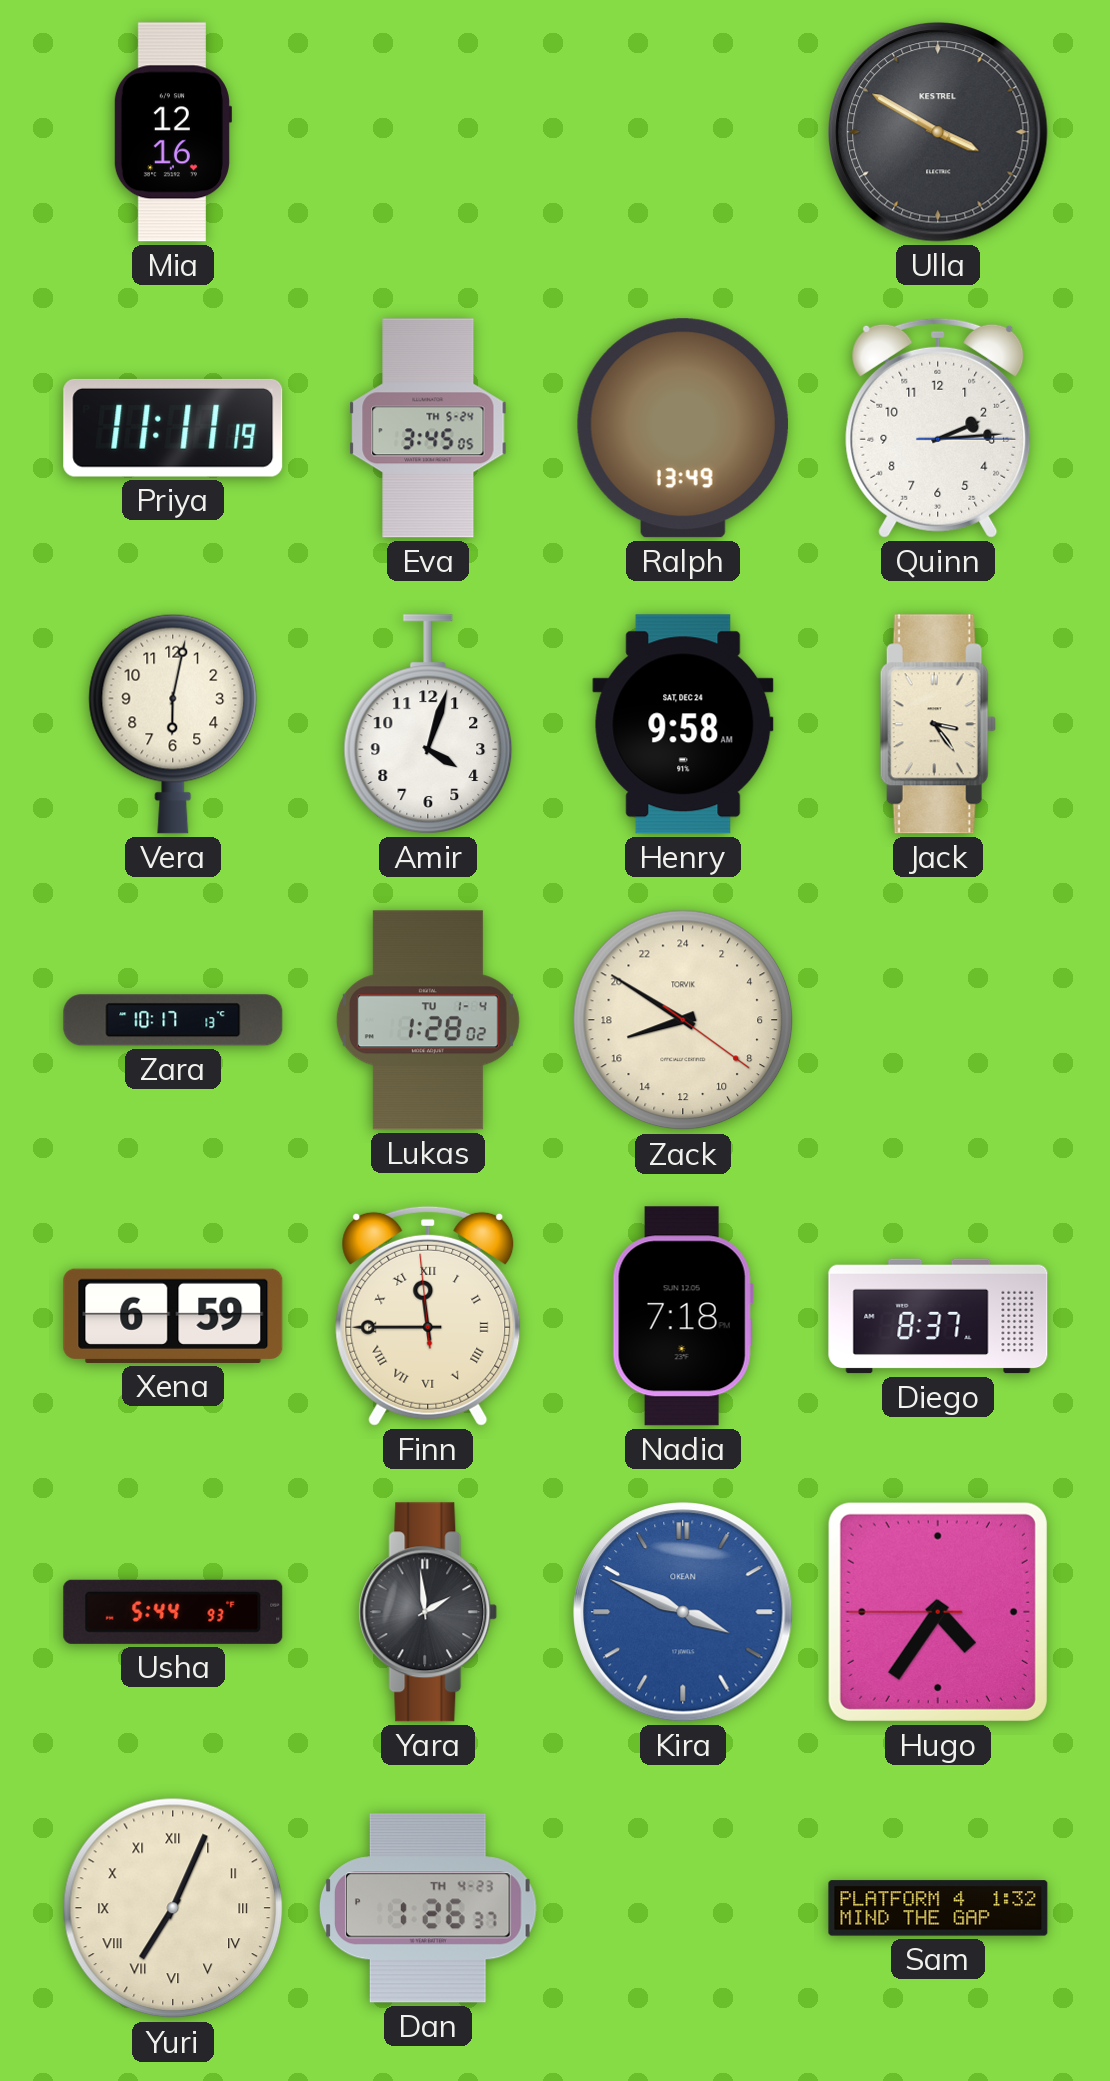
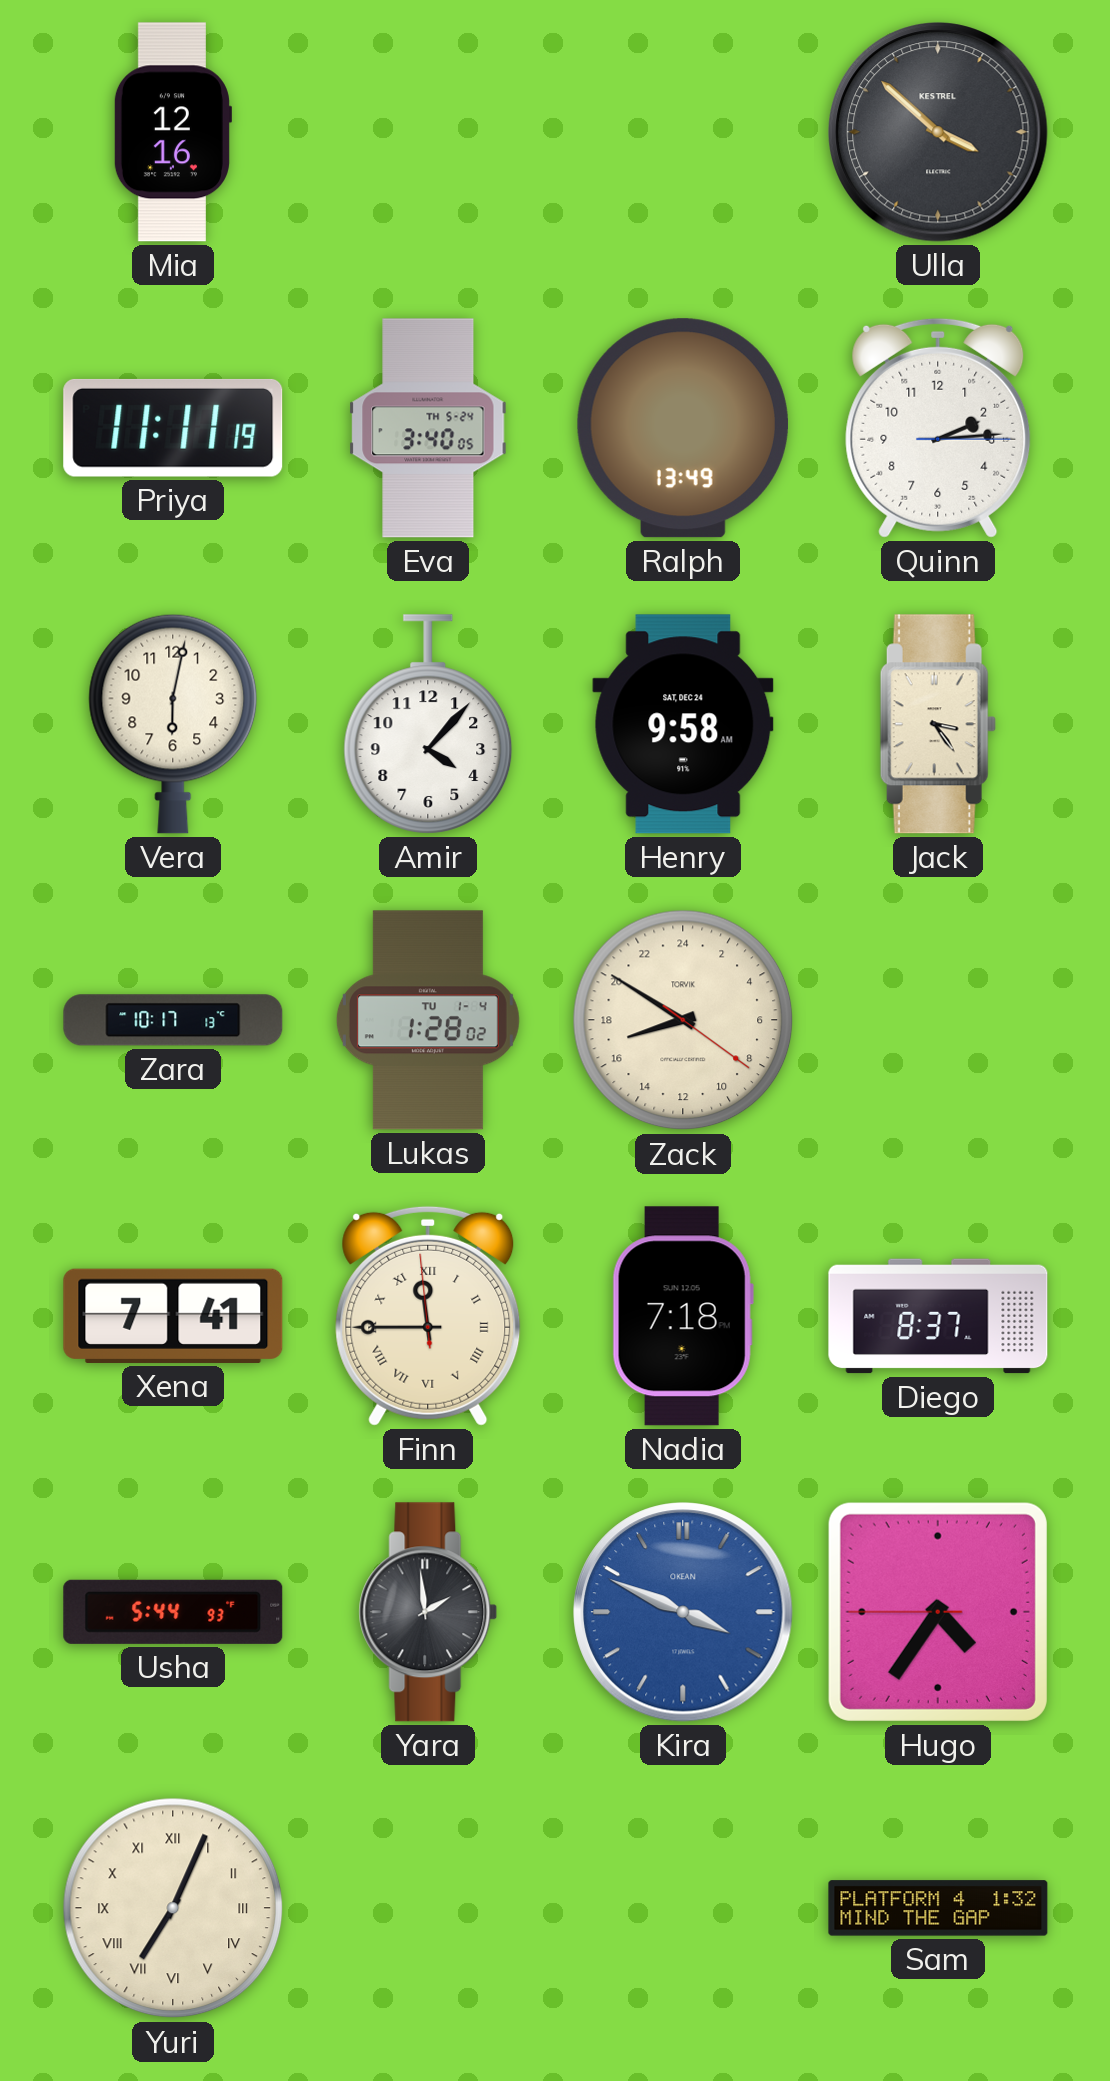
Ulla: 3:50 -> 3:52
Eva: 3:45 -> 3:40
Amir: 4:03 -> 4:07
Xena: 6:59 -> 7:41
Dan: 1:26 -> none
